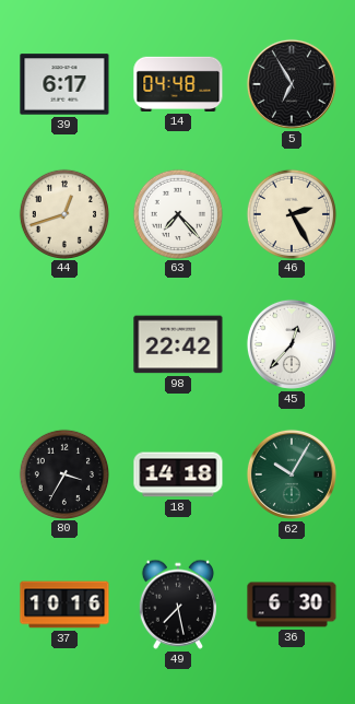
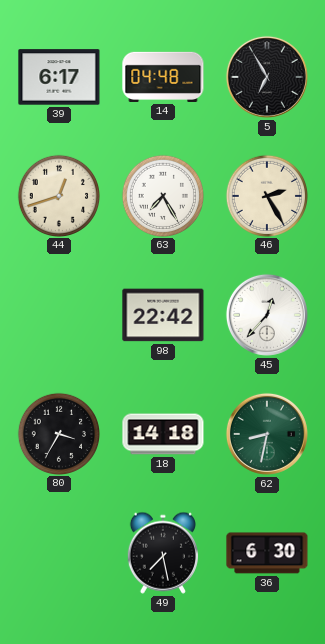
63: 7:23 -> 7:25
62: 10:05 -> 8:32
37: 10:16 -> none
